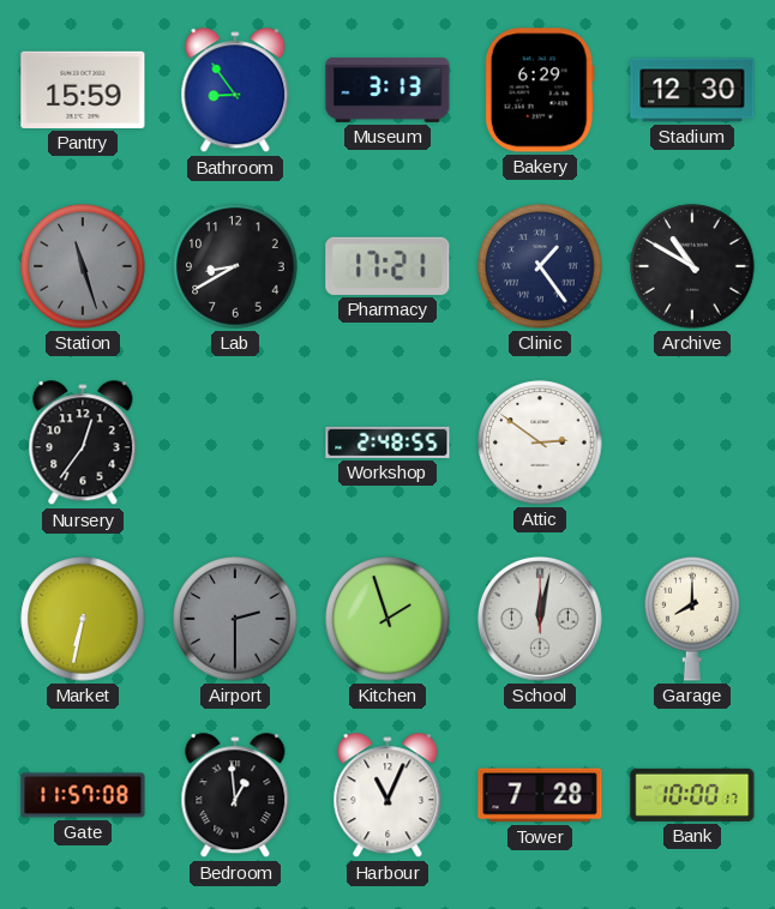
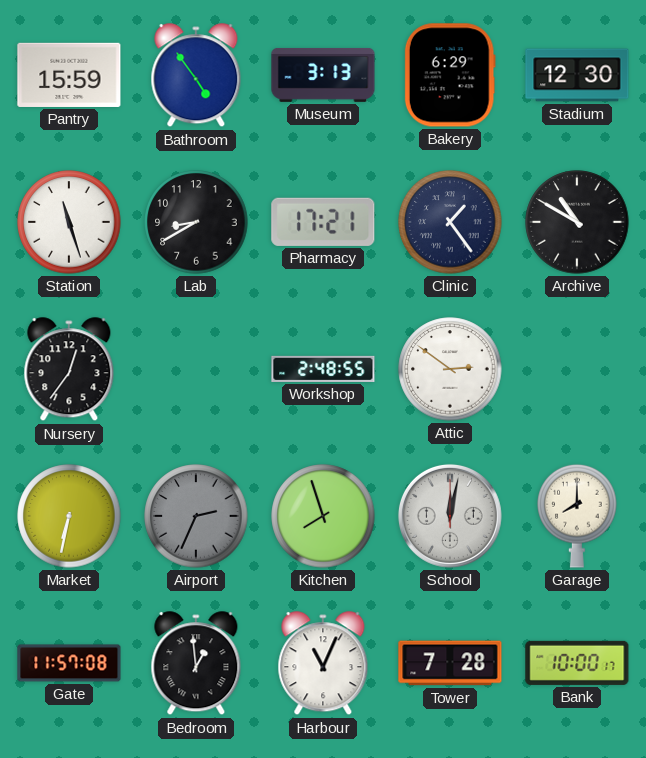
Bathroom: 8:54 -> 4:54
Station dial: grey -> white
Airport: 2:30 -> 2:34
Kitchen: 1:57 -> 7:57
